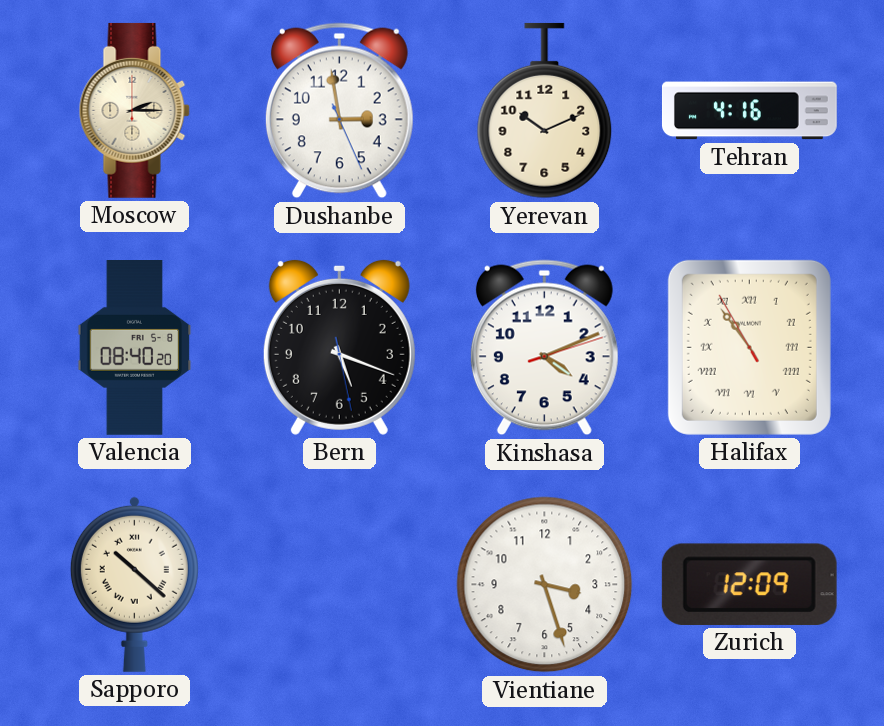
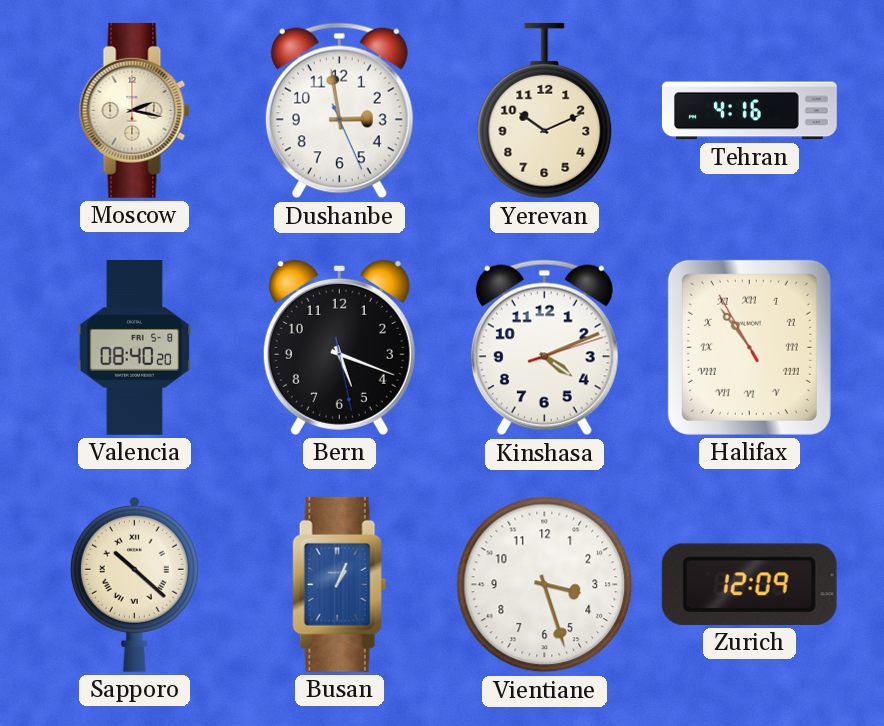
Moscow: 2:15 -> 2:17
Busan: none -> 1:04
